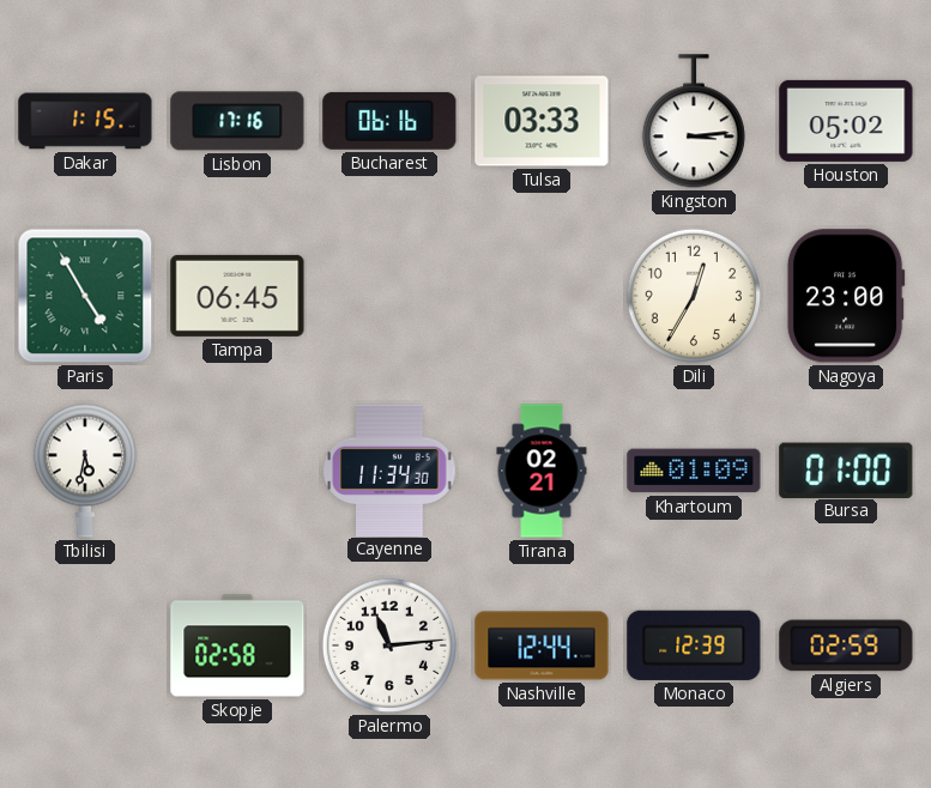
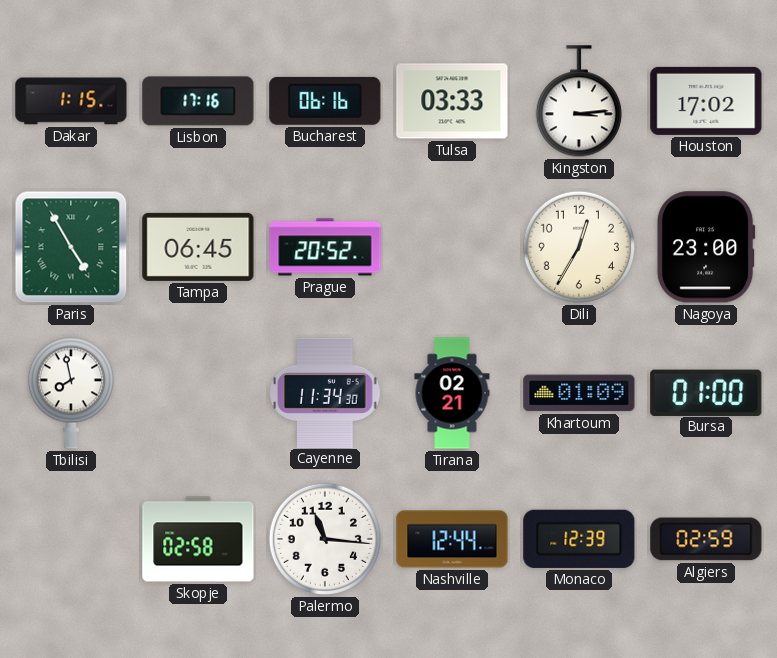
Houston: 05:02 -> 17:02
Prague: none -> 20:52
Tbilisi: 5:32 -> 7:58
Palermo: 11:14 -> 11:16
